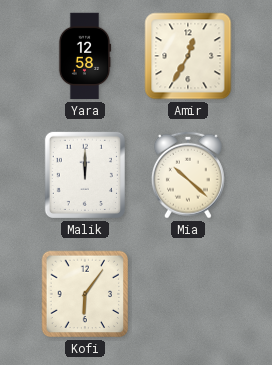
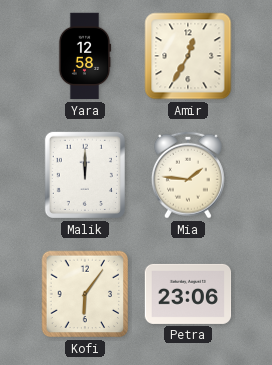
Mia: 10:22 -> 1:46
Petra: none -> 23:06
